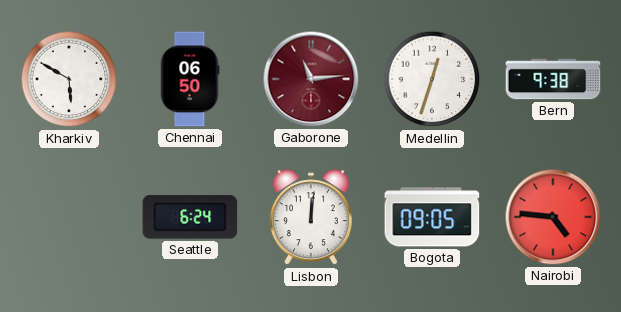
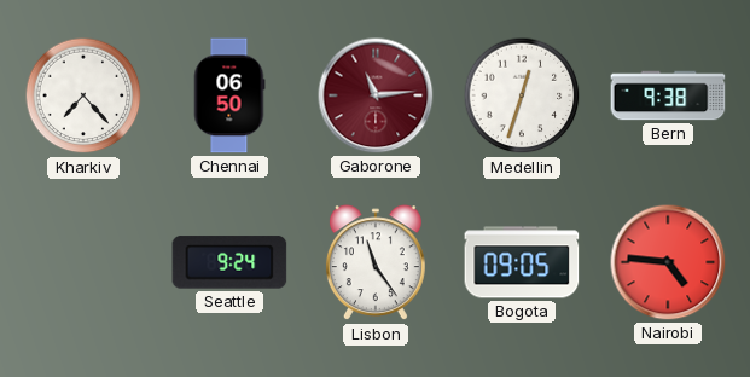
Kharkiv: 5:50 -> 7:23
Seattle: 6:24 -> 9:24
Lisbon: 12:01 -> 11:24
